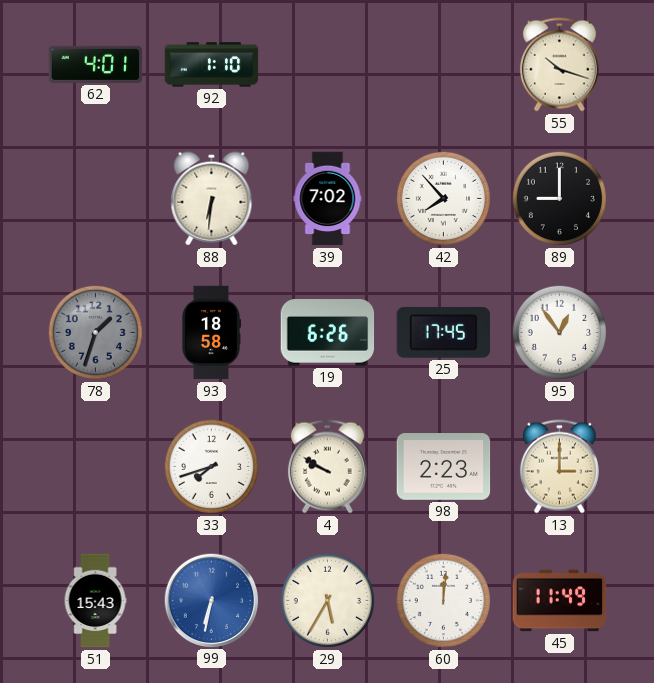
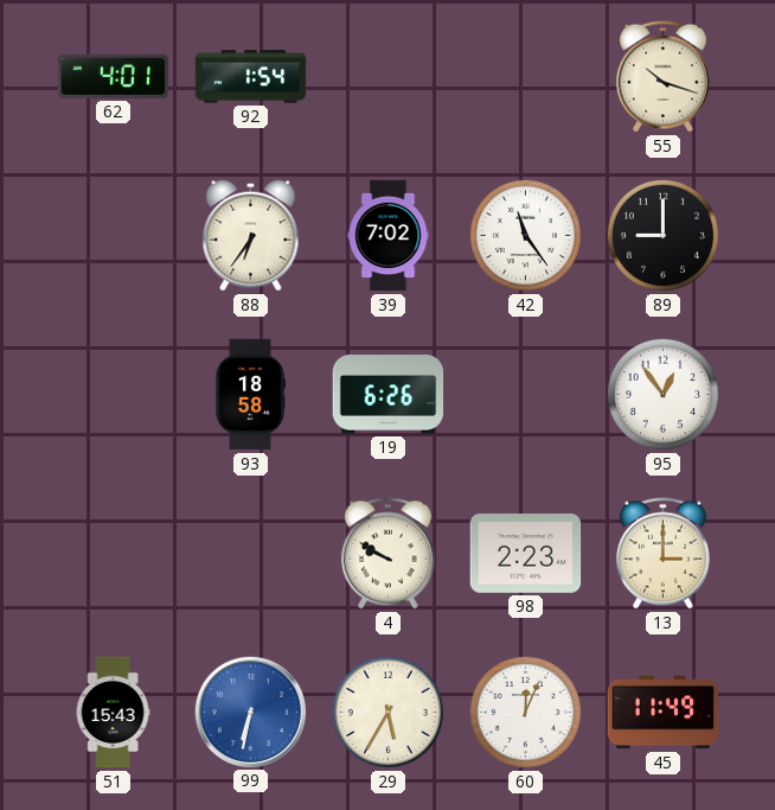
92: 1:10 -> 1:54
88: 6:31 -> 6:36
42: 7:53 -> 11:24
78: 1:33 -> none
25: 17:45 -> none
33: 7:42 -> none
60: 12:01 -> 12:04
